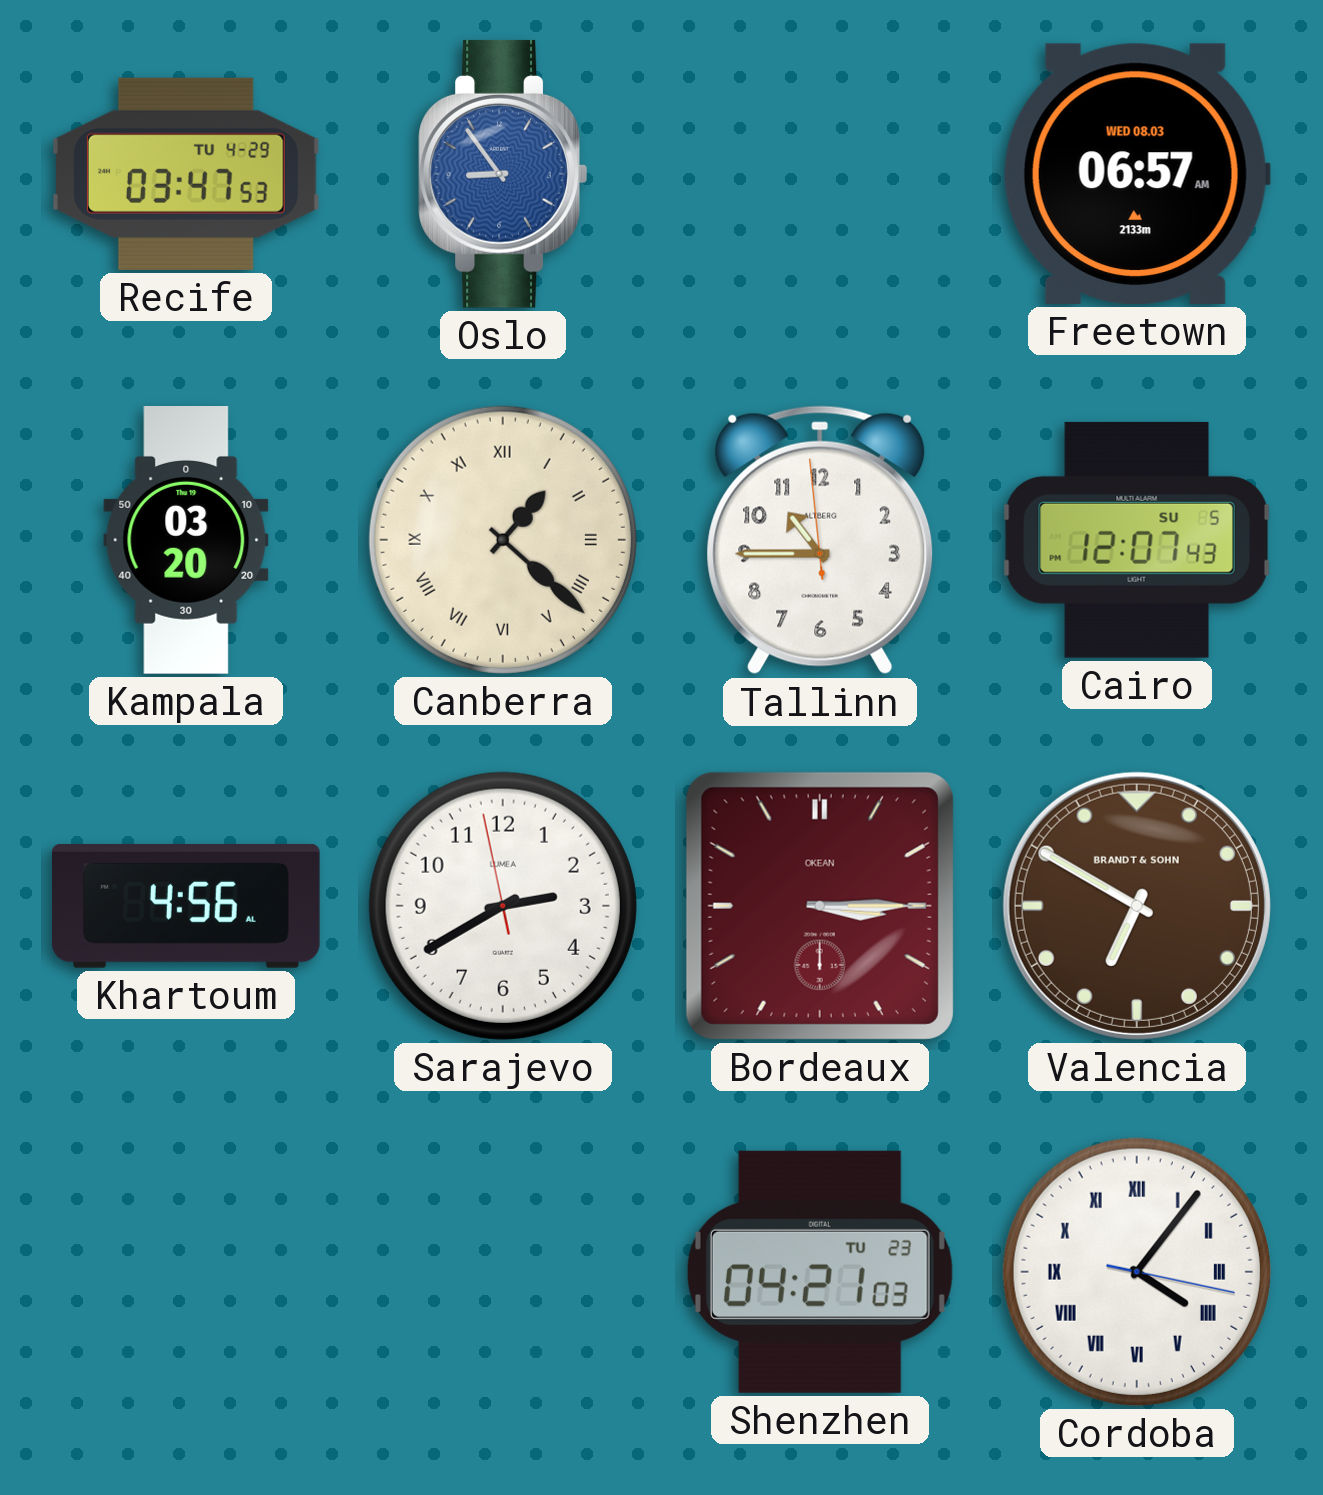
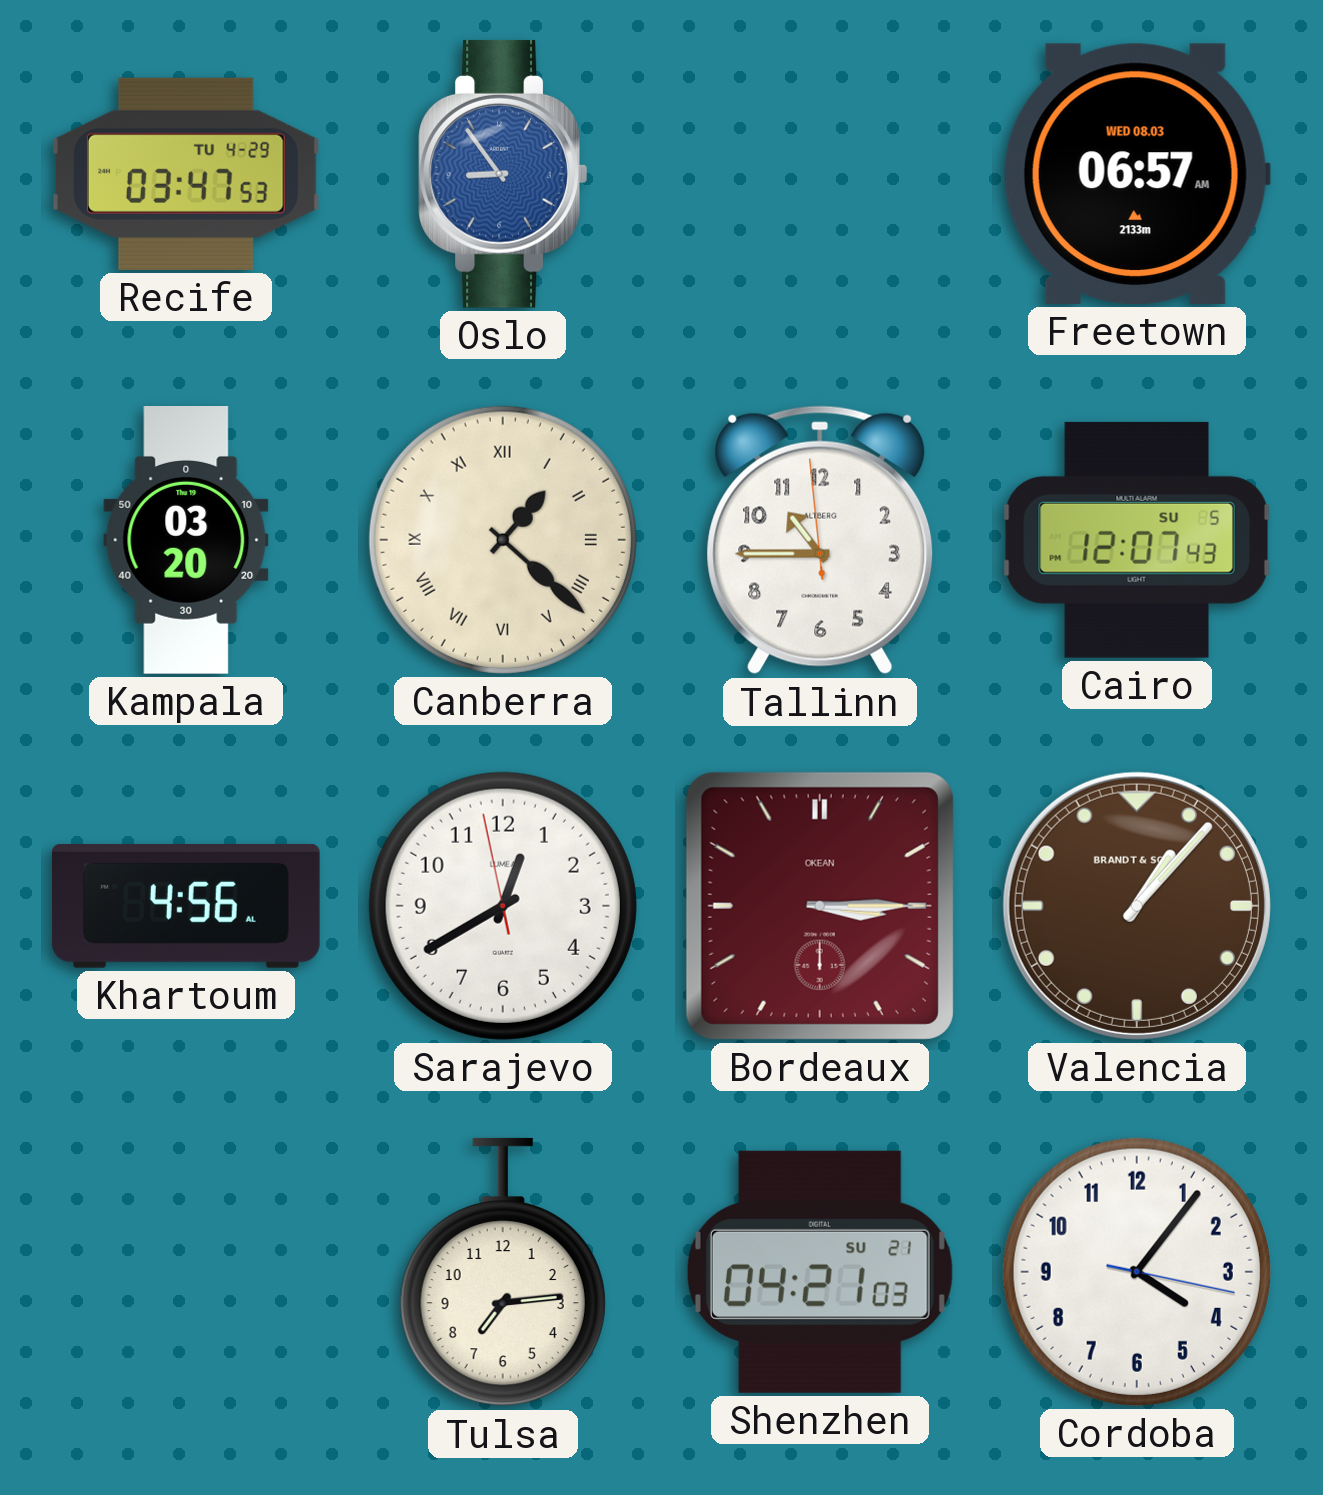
Sarajevo: 2:39 -> 12:39
Valencia: 6:50 -> 1:07
Tulsa: none -> 7:14
Shenzhen date: TU 23 -> SU 21
Cordoba numerals: Roman -> Arabic
